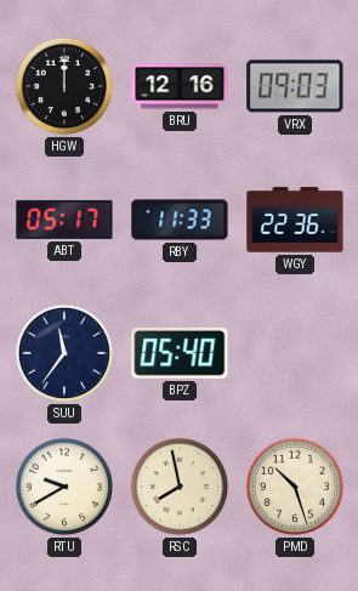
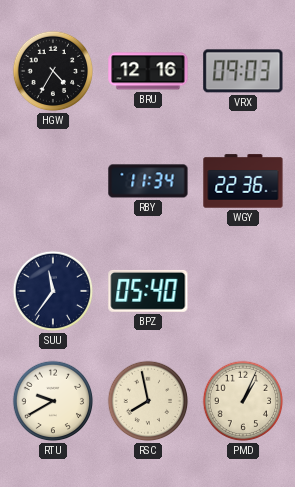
HGW: 12:00 -> 4:35
ABT: 05:17 -> none
RBY: 11:33 -> 11:34
PMD: 10:27 -> 1:04
